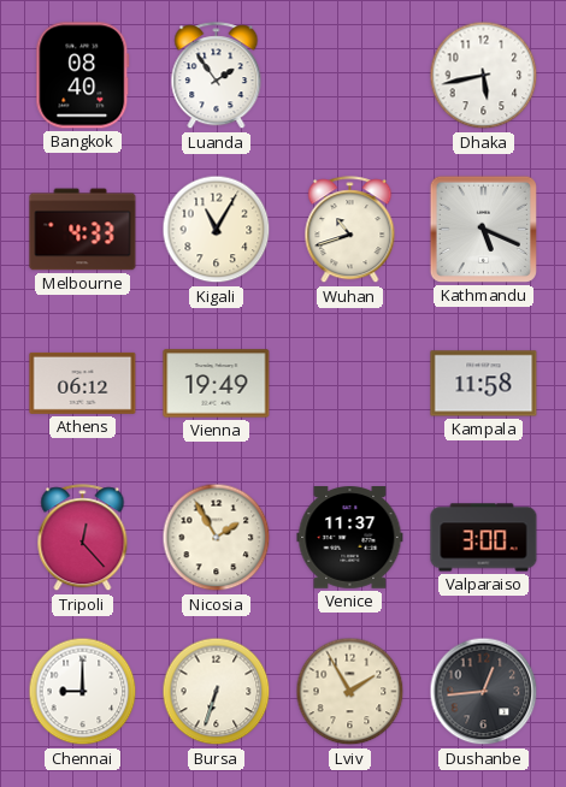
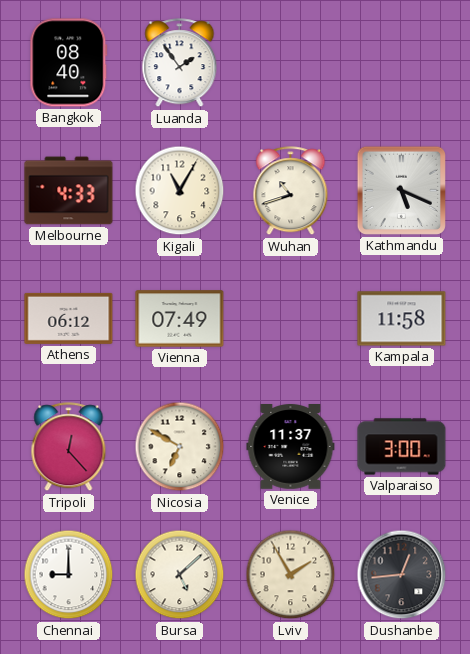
Dhaka: 5:43 -> none
Vienna: 19:49 -> 07:49
Nicosia: 1:55 -> 6:50
Bursa: 6:33 -> 5:08
